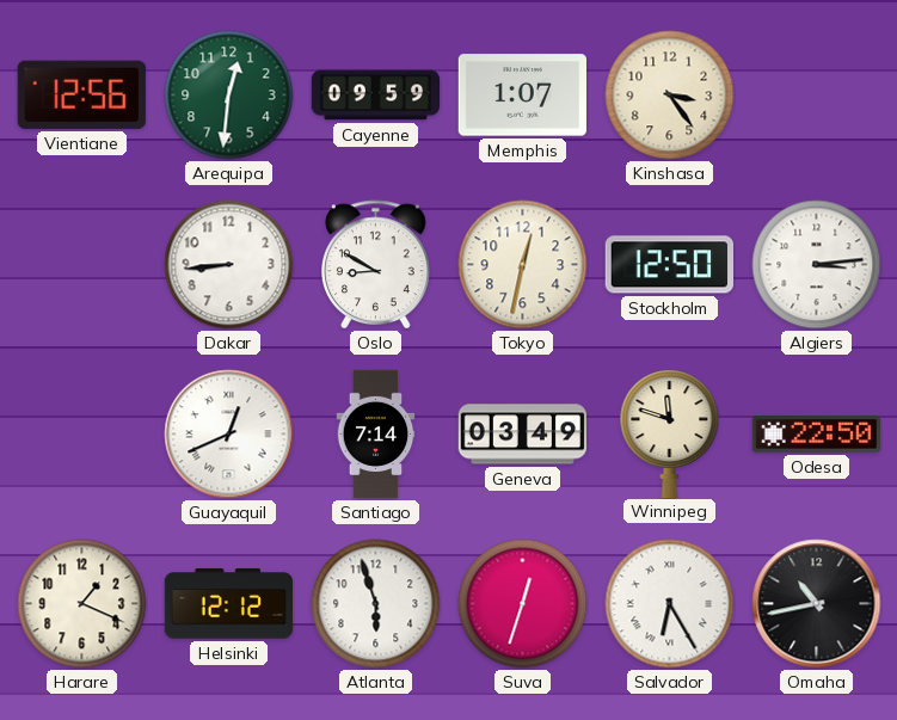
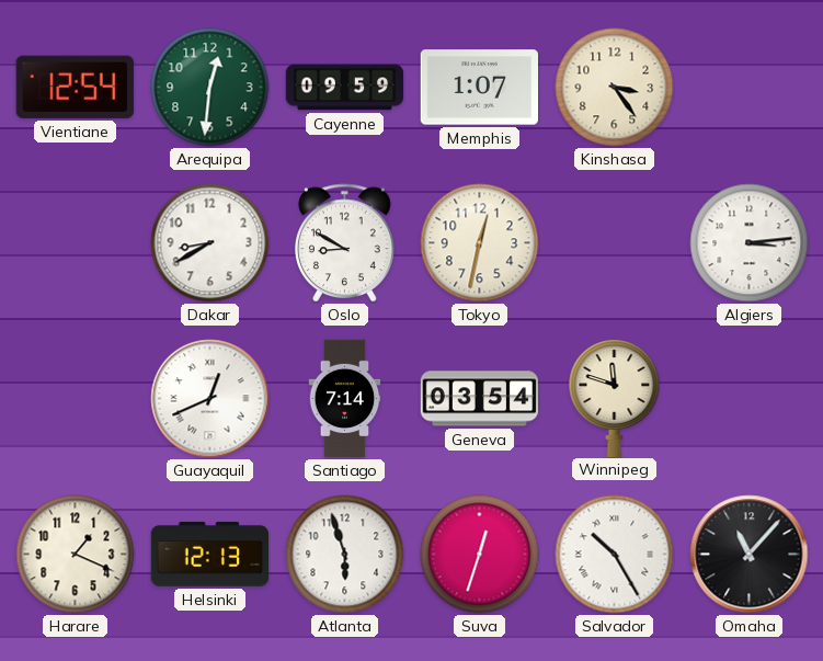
Vientiane: 12:56 -> 12:54
Dakar: 8:44 -> 8:40
Stockholm: 12:50 -> none
Geneva: 03:49 -> 03:54
Odesa: 22:50 -> none
Helsinki: 12:12 -> 12:13
Salvador: 6:25 -> 10:25
Omaha: 10:43 -> 11:07
